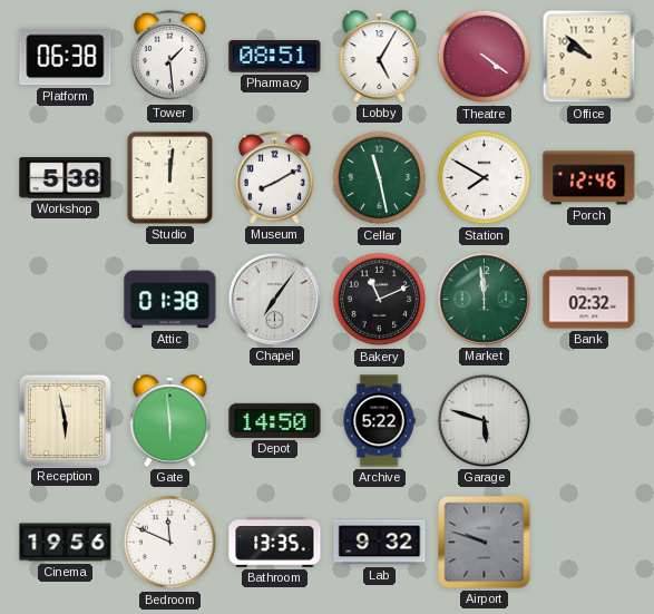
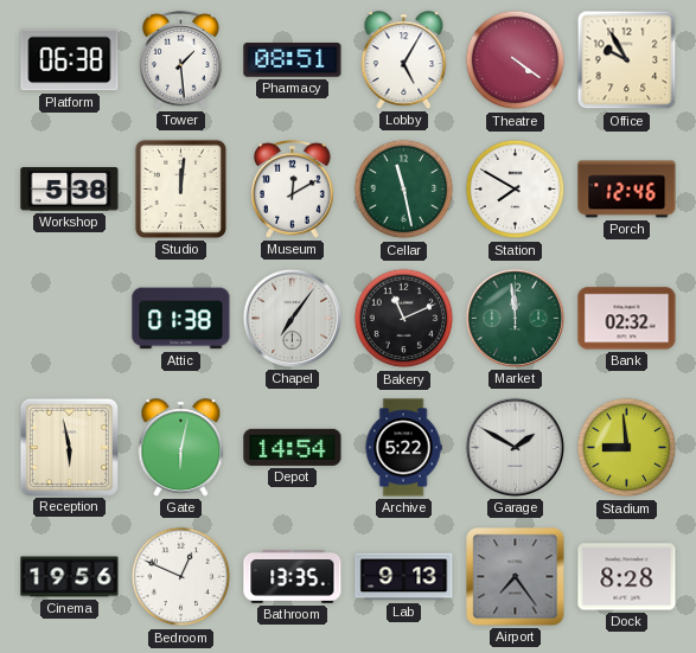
Office: 9:52 -> 9:55
Museum: 8:10 -> 12:10
Gate: 5:59 -> 6:02
Depot: 14:50 -> 14:54
Garage: 5:48 -> 1:50
Stadium: none -> 8:59
Bedroom: 11:49 -> 12:49
Lab: 9:32 -> 9:13
Airport: 9:48 -> 7:24
Dock: none -> 8:28
